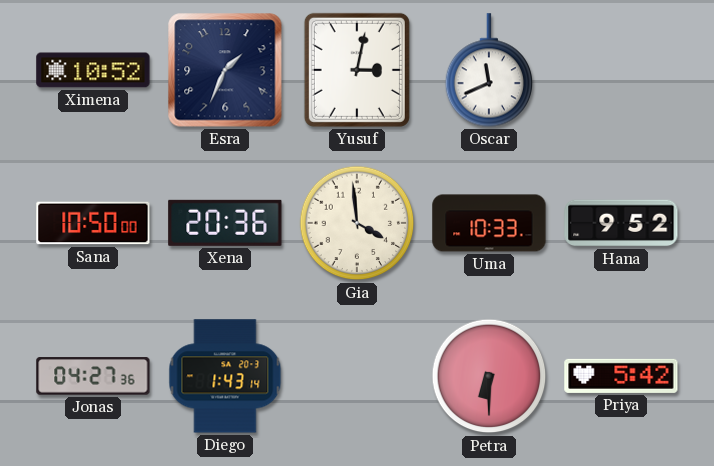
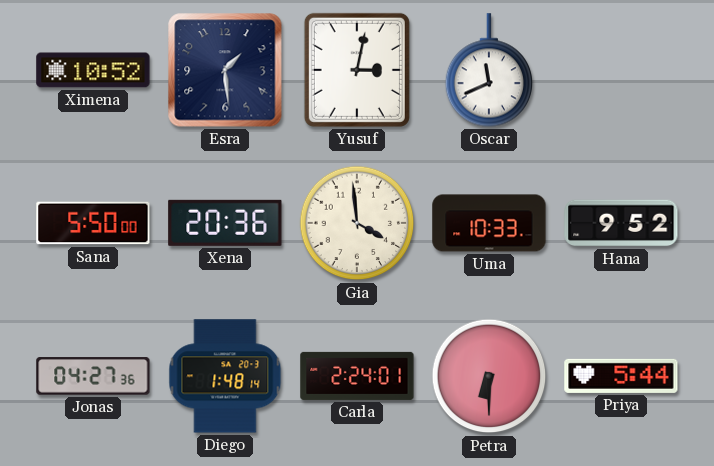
Esra: 1:34 -> 1:29
Sana: 10:50 -> 5:50
Diego: 1:43 -> 1:48
Carla: none -> 2:24
Priya: 5:42 -> 5:44
